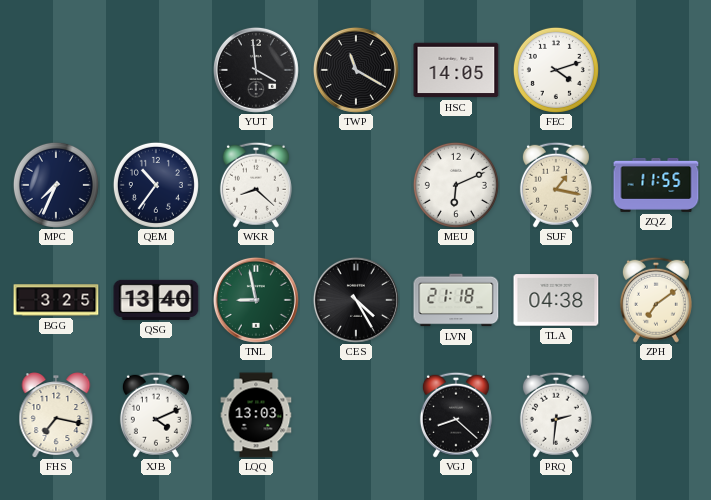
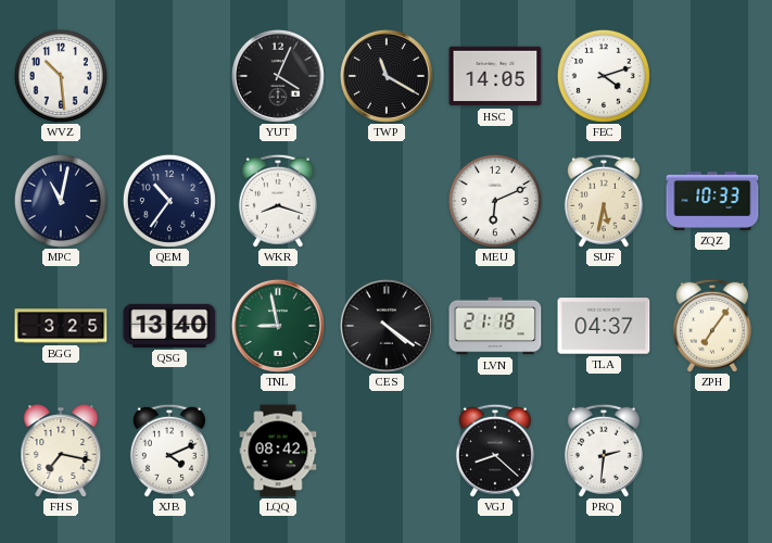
WVZ: none -> 10:29
YUT: 3:59 -> 4:04
MPC: 7:34 -> 11:02
WKR: 8:22 -> 8:18
SUF: 1:17 -> 5:32
ZQZ: 11:55 -> 10:33
CES: 4:25 -> 4:21
TLA: 04:38 -> 04:37
ZPH: 7:09 -> 7:06
LQQ: 13:03 -> 08:42
